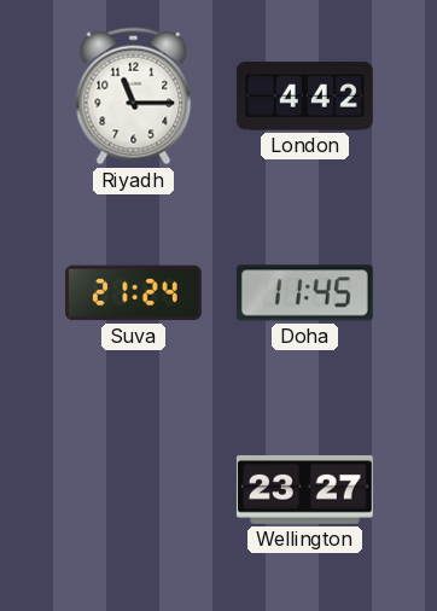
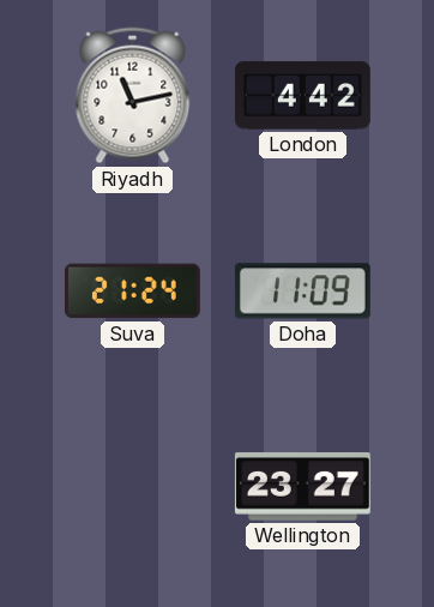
Riyadh: 11:15 -> 11:13
Doha: 11:45 -> 11:09
